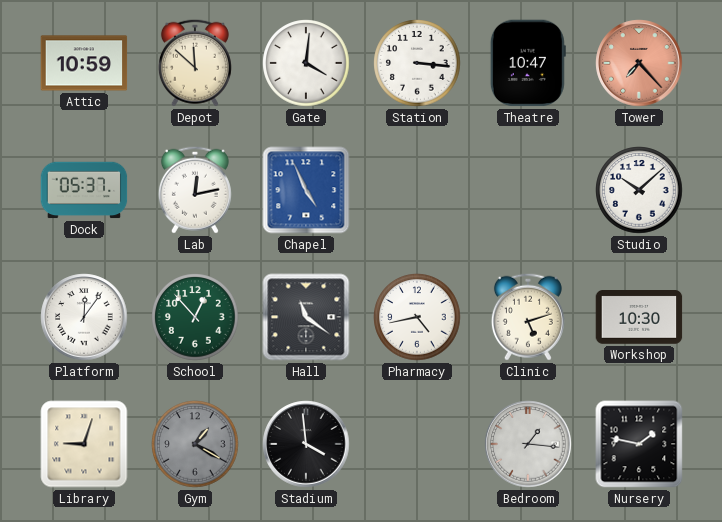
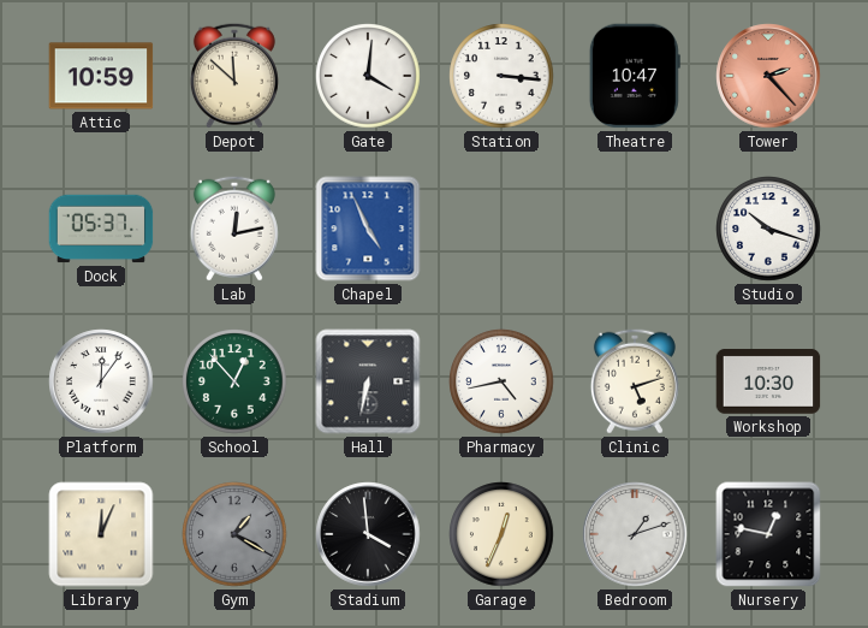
Tower: 7:23 -> 2:23
Studio: 10:08 -> 10:18
Hall: 11:21 -> 6:32
Library: 9:03 -> 12:04
Garage: none -> 12:34
Bedroom: 1:16 -> 1:12
Nursery: 1:47 -> 12:47
